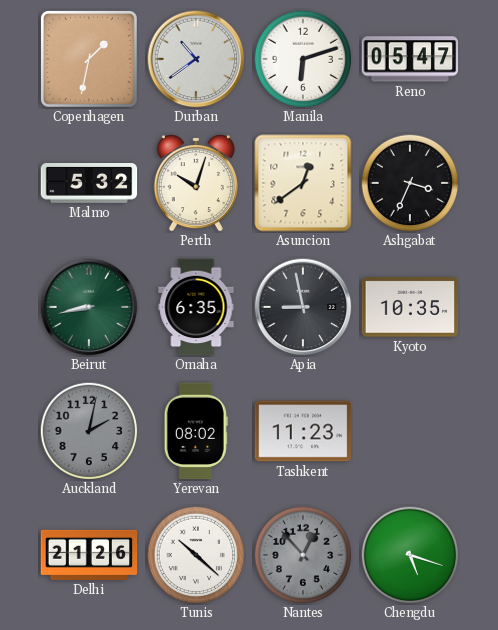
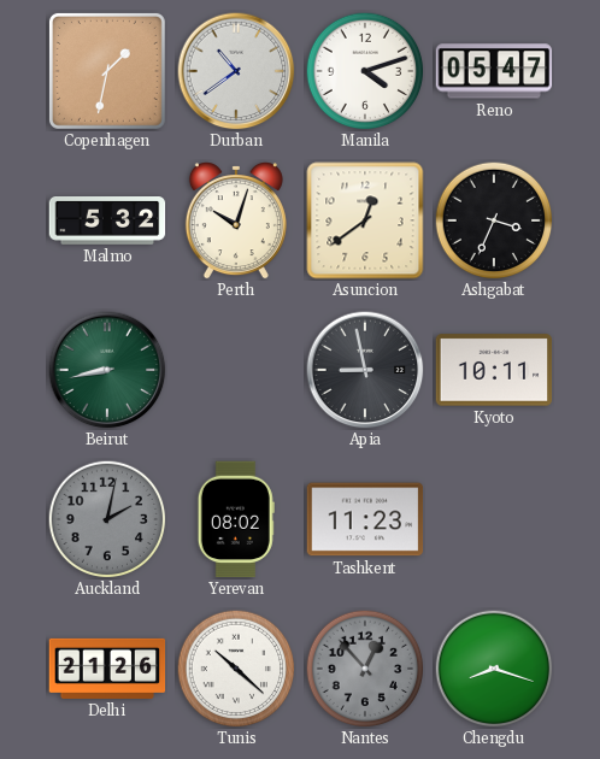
Manila: 6:12 -> 4:12
Omaha: 6:35 -> none
Kyoto: 10:35 -> 10:11
Chengdu: 5:18 -> 8:18
